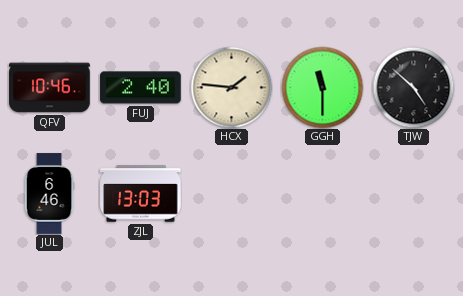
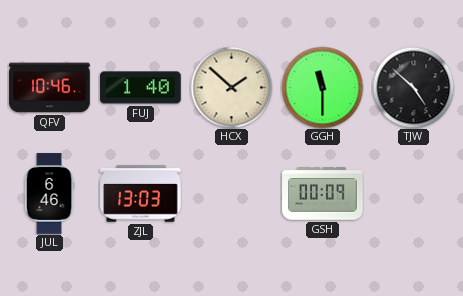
FUJ: 2:40 -> 1:40
HCX: 1:46 -> 1:52
GSH: none -> 00:09
